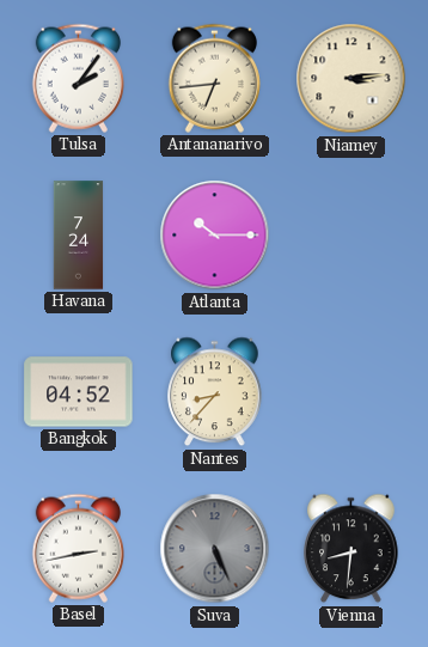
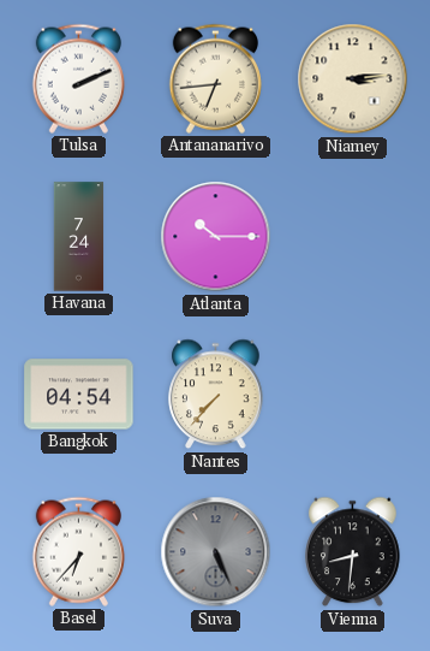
Tulsa: 2:06 -> 2:11
Bangkok: 04:52 -> 04:54
Nantes: 8:37 -> 7:37
Basel: 2:43 -> 6:37
